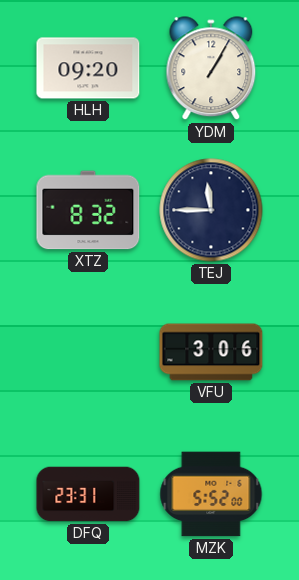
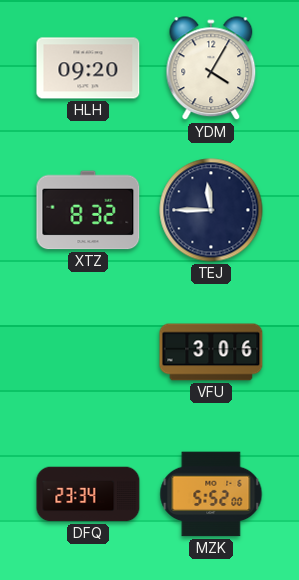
YDM: 1:05 -> 4:05
DFQ: 23:31 -> 23:34
